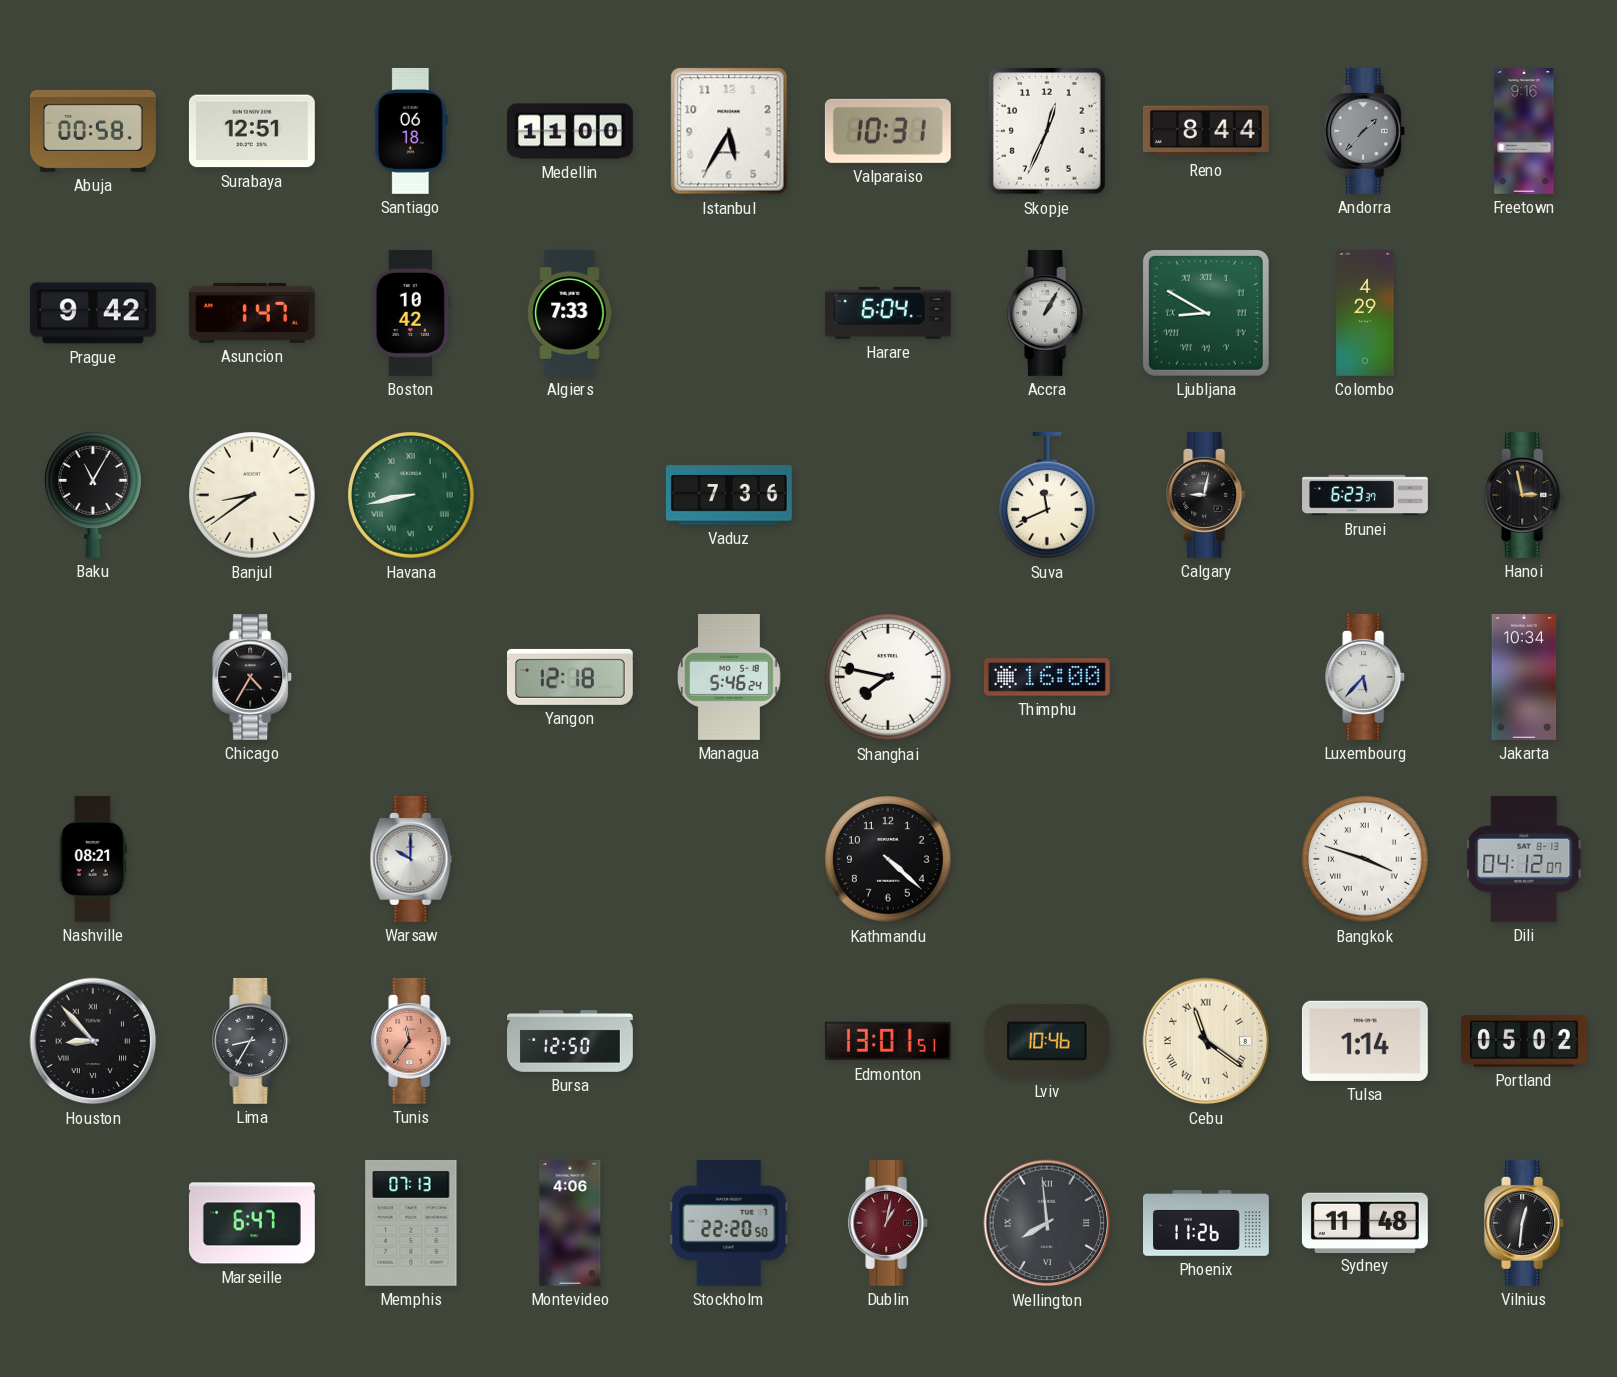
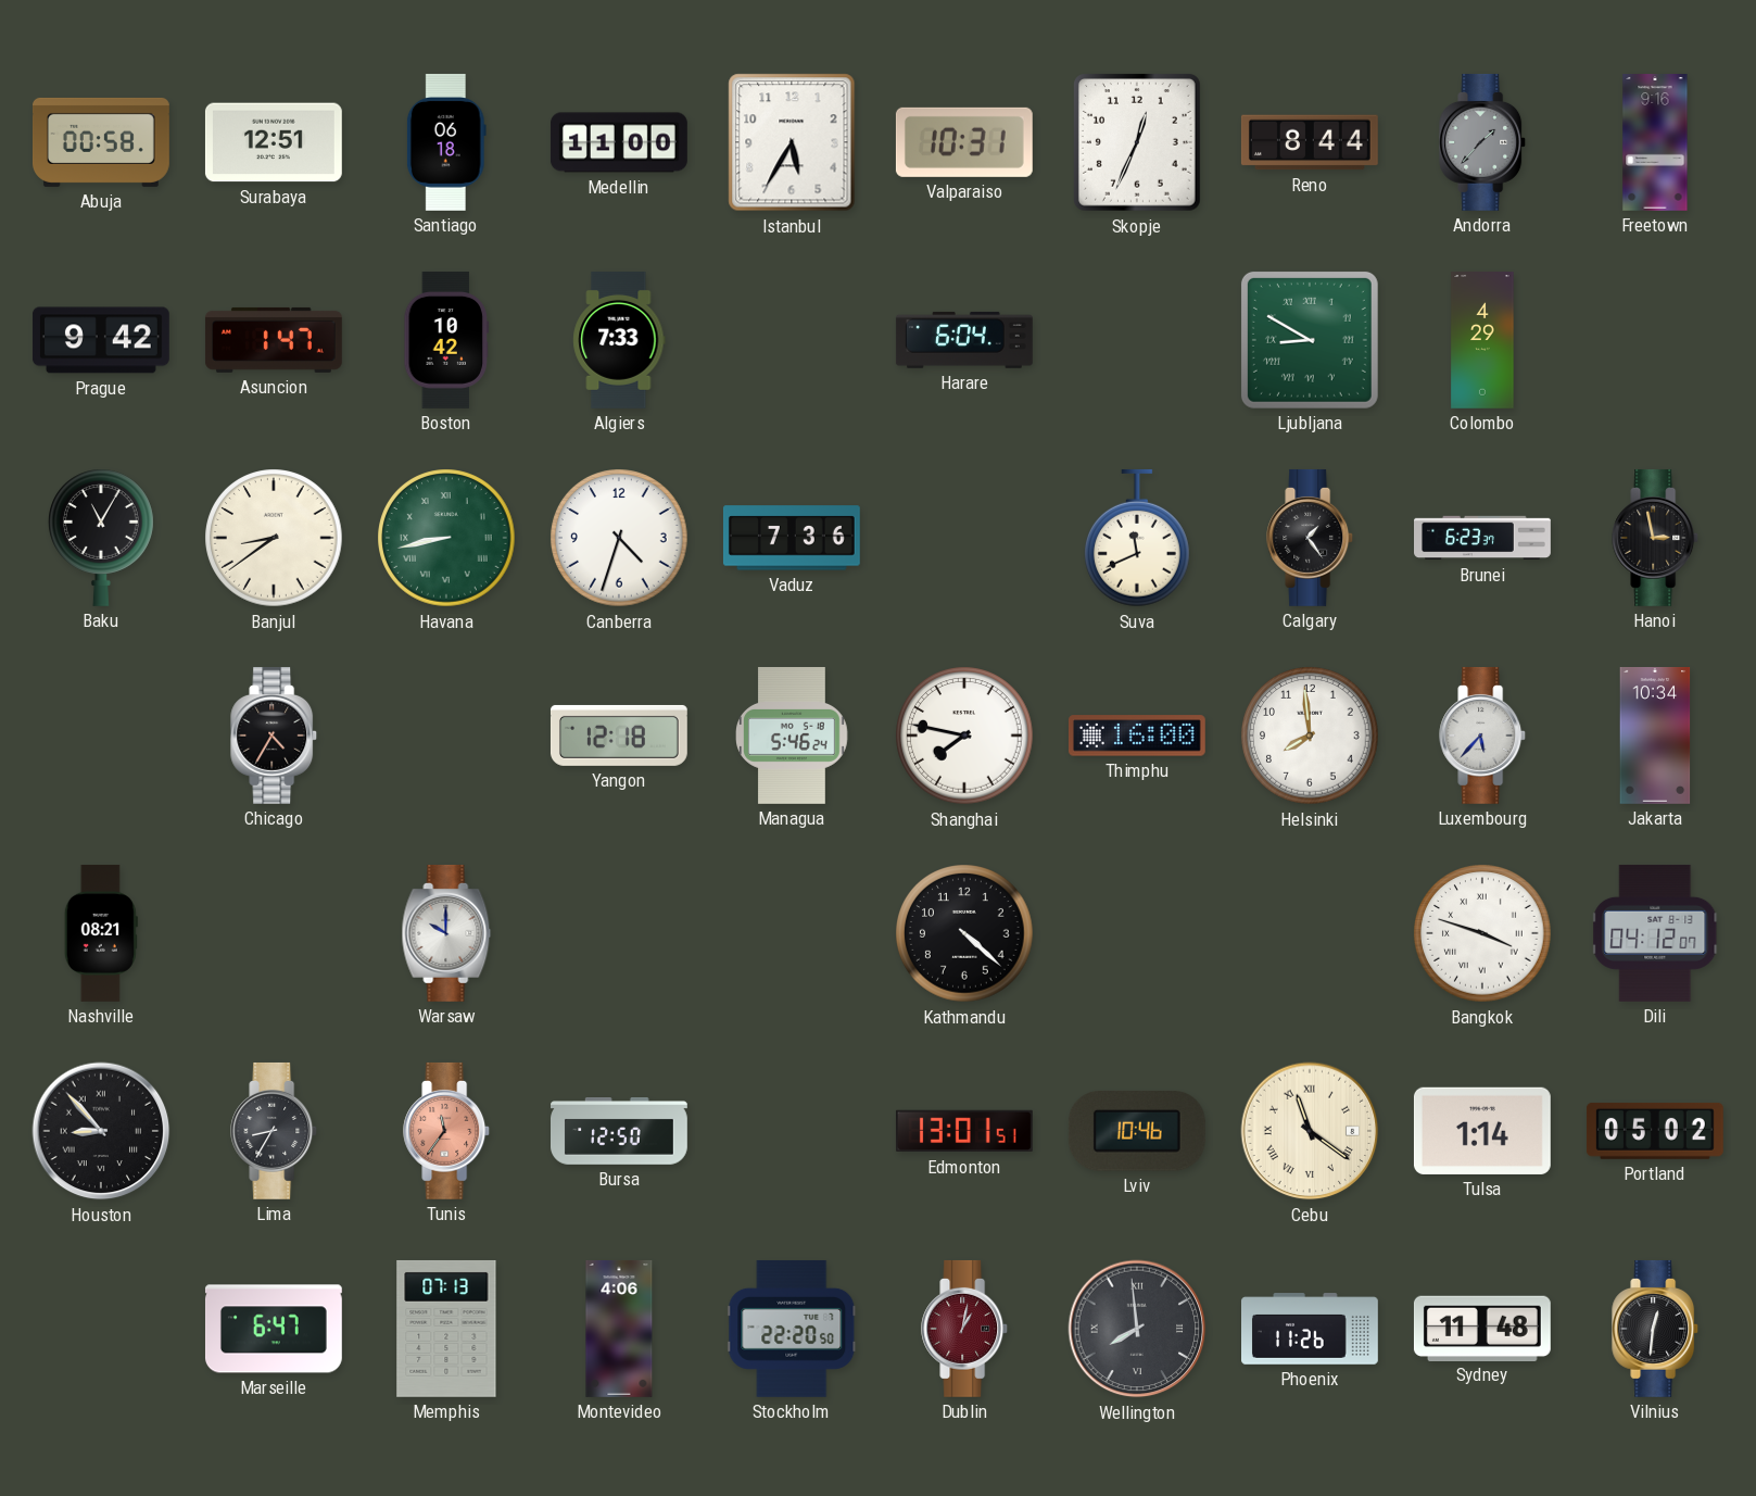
Accra: 1:05 -> none
Canberra: none -> 4:33
Calgary: 9:02 -> 1:24
Helsinki: none -> 7:59
